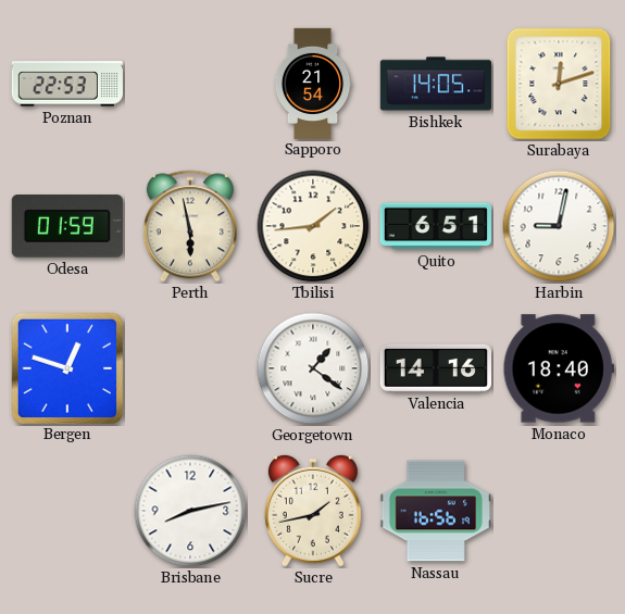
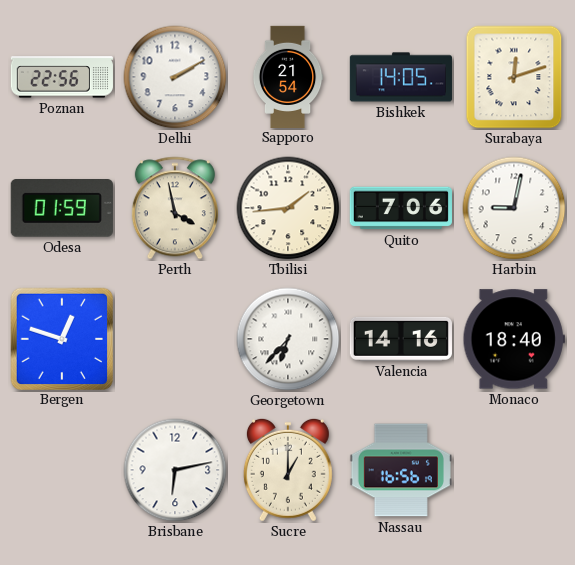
Poznan: 22:53 -> 22:56
Delhi: none -> 2:10
Perth: 5:58 -> 3:58
Quito: 6:51 -> 7:06
Georgetown: 1:21 -> 6:37
Brisbane: 8:13 -> 6:13
Sucre: 1:43 -> 1:00
